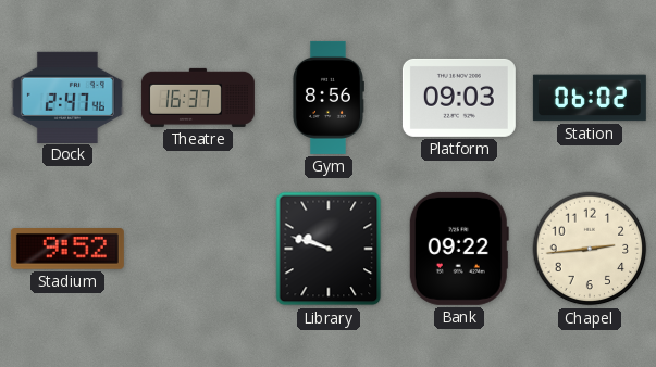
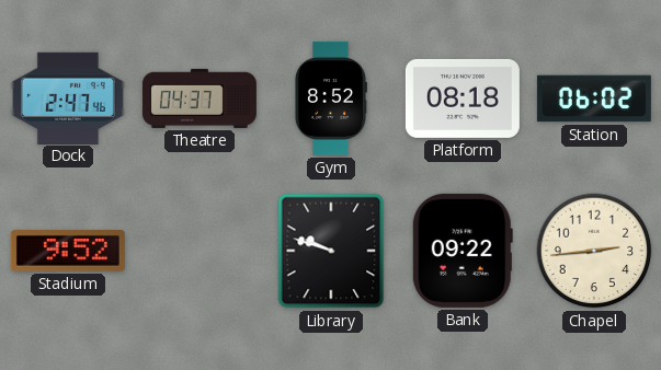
Theatre: 16:37 -> 04:37
Gym: 8:56 -> 8:52
Platform: 09:03 -> 08:18
